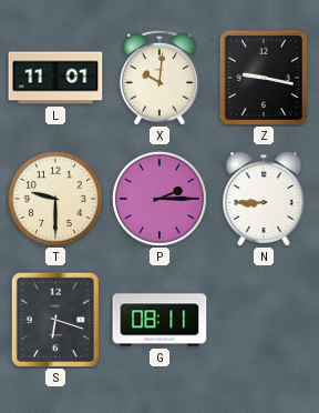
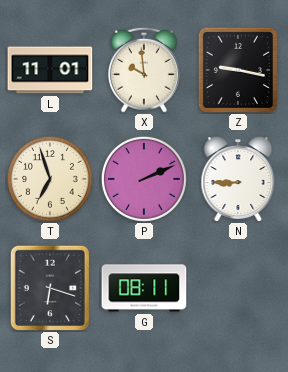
X: 10:01 -> 9:59
T: 9:30 -> 6:57
P: 2:15 -> 2:11
